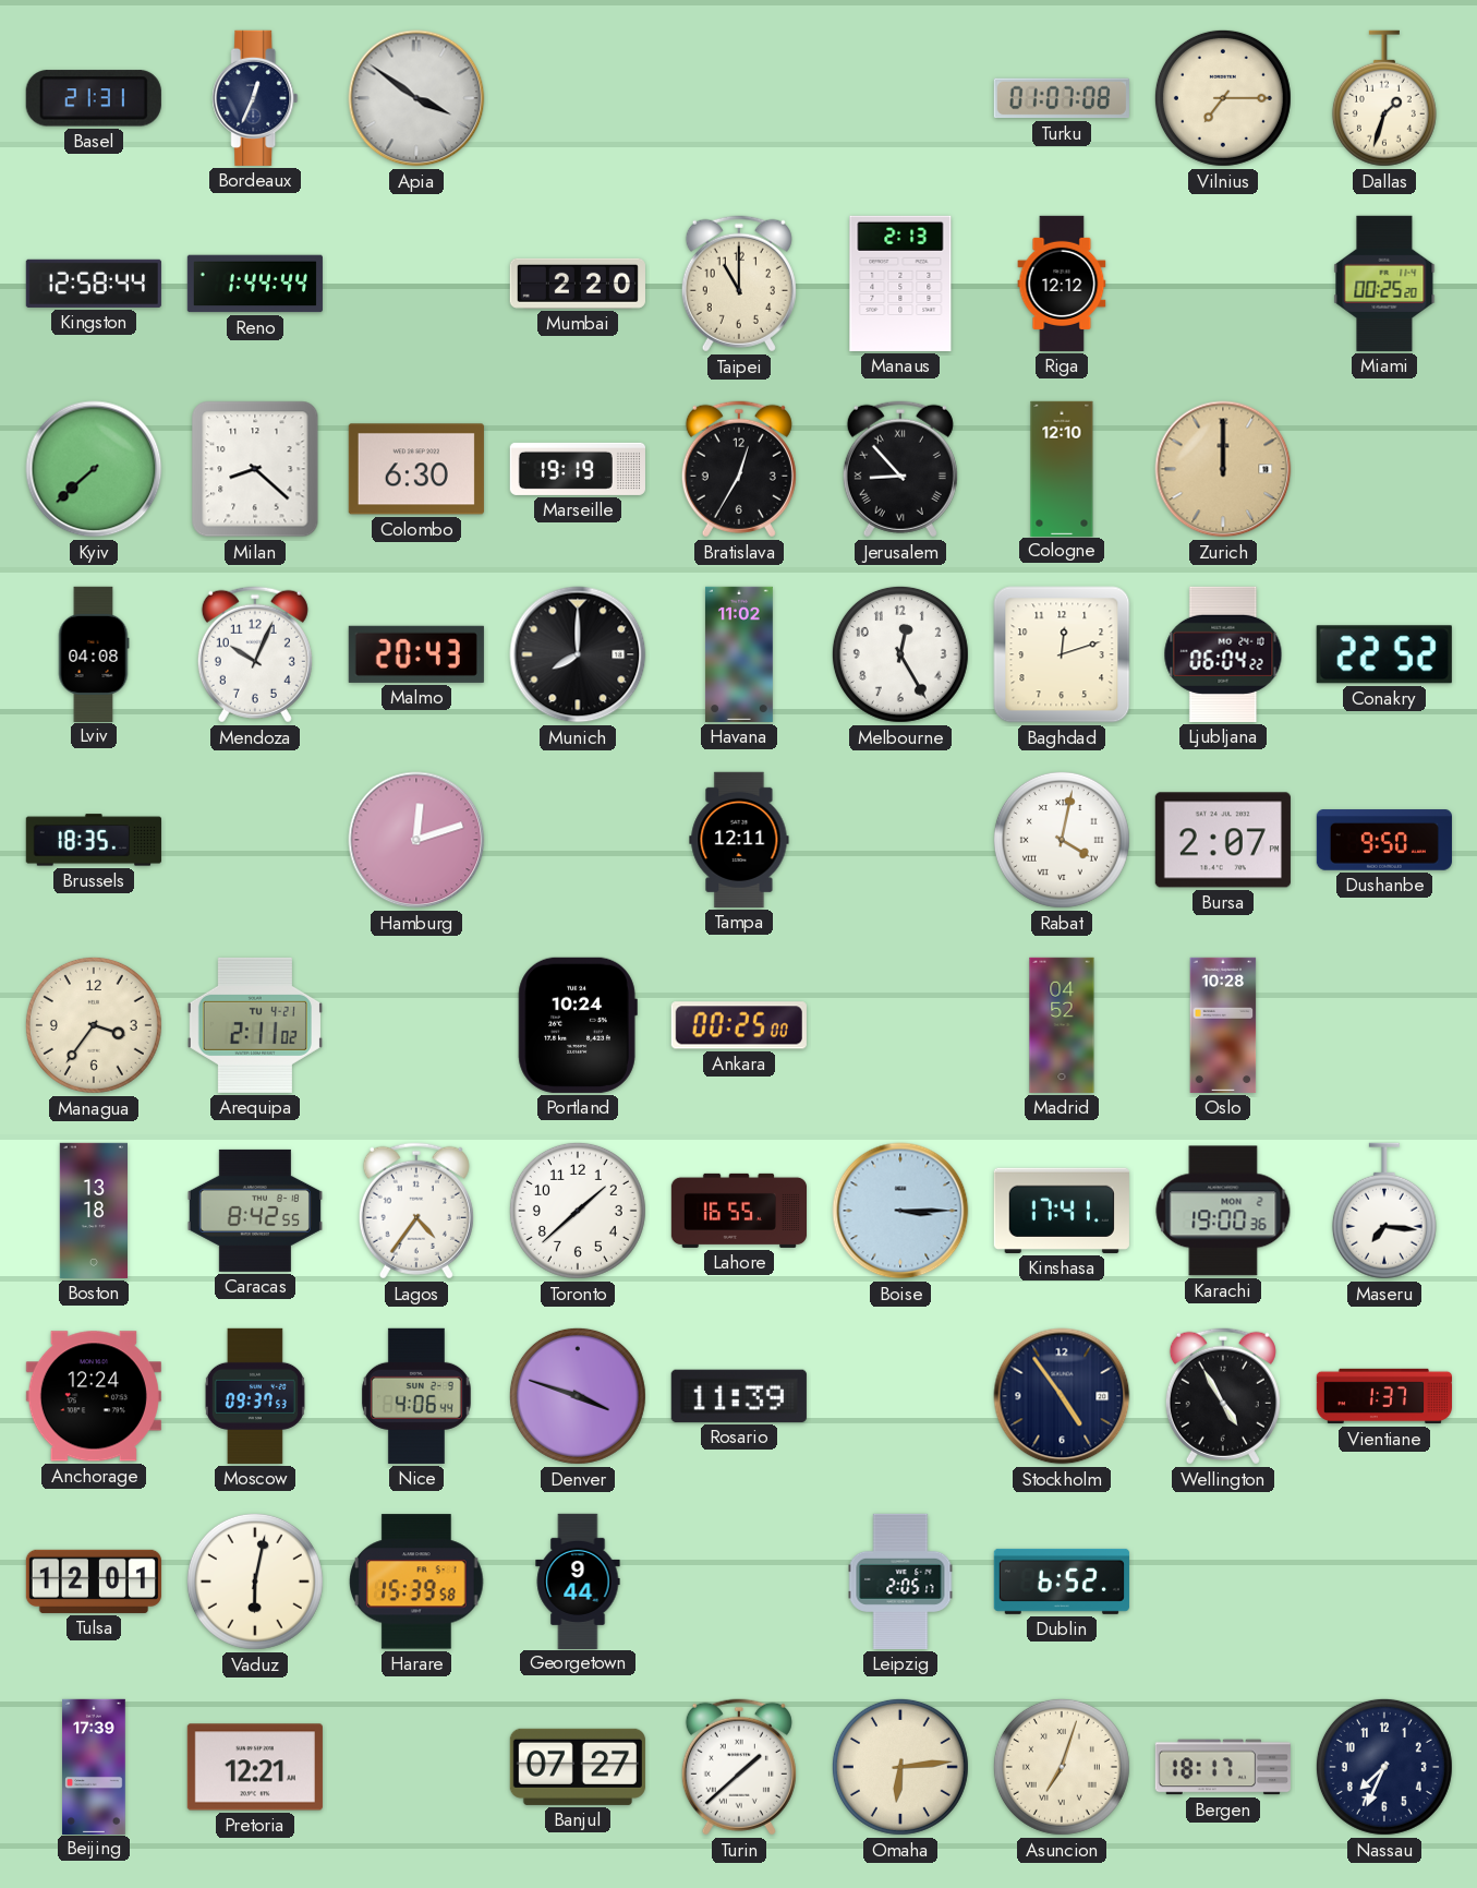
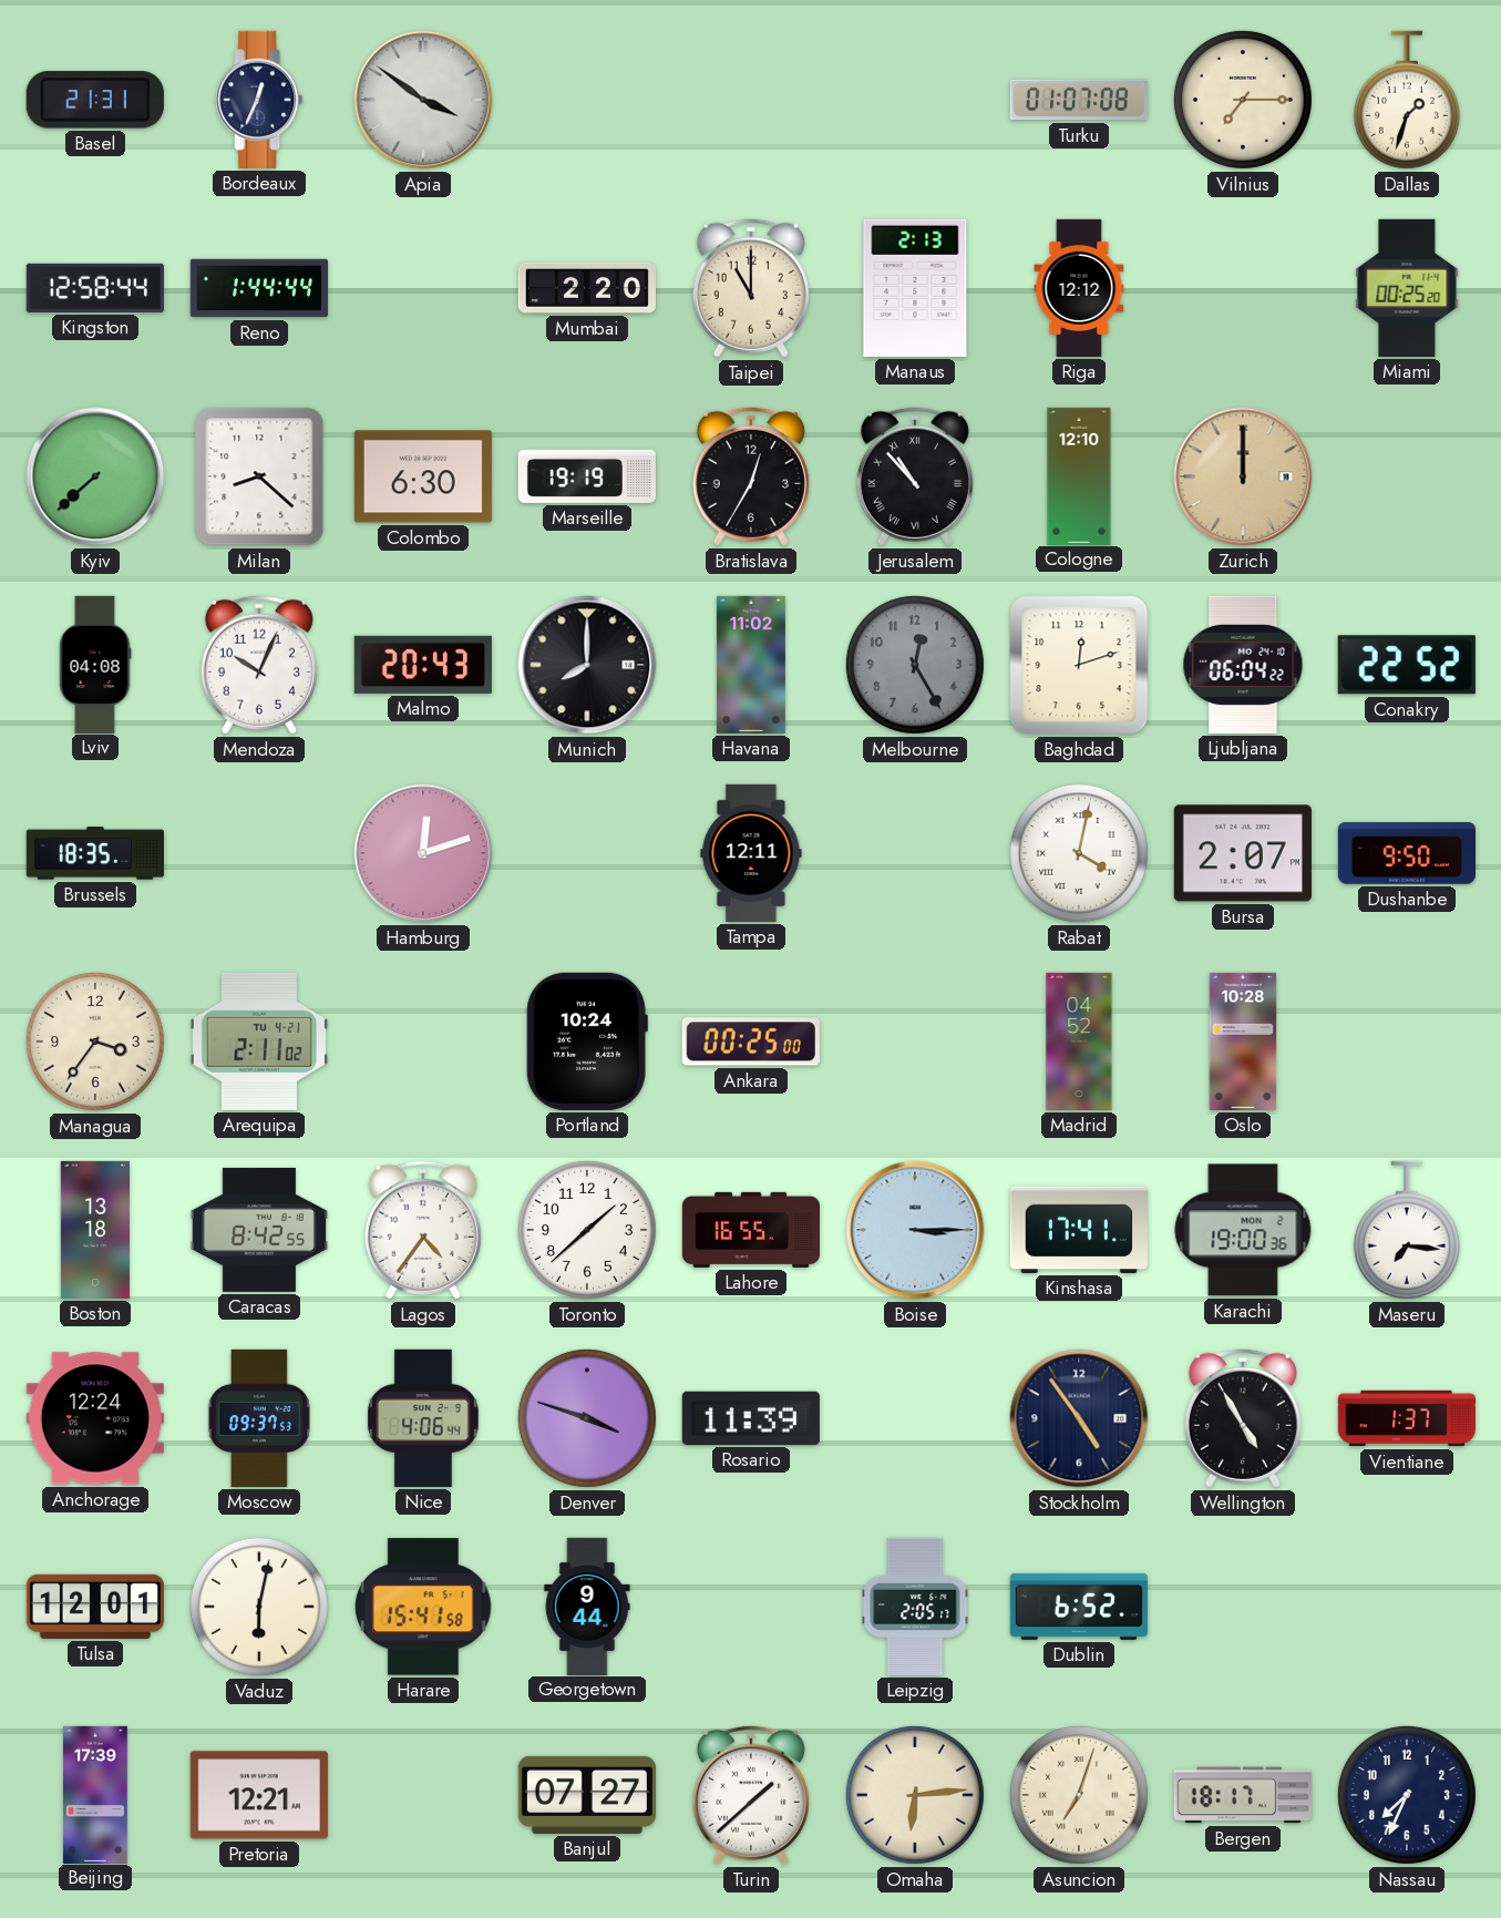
Jerusalem: 8:53 -> 10:53
Melbourne dial: white -> grey
Harare: 15:39 -> 15:41
